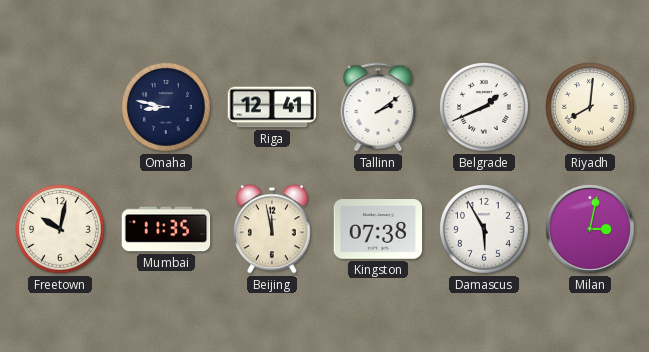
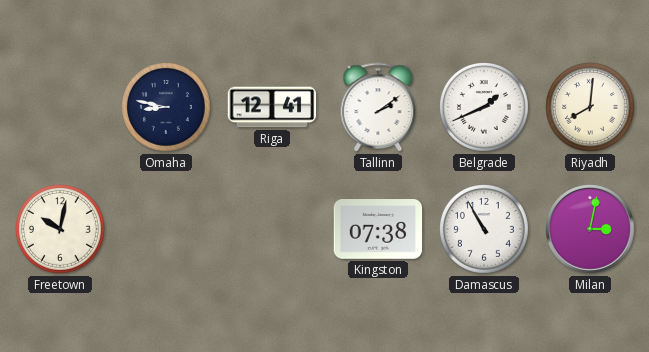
Mumbai: 11:35 -> none
Beijing: 11:58 -> none
Damascus: 5:55 -> 10:55
